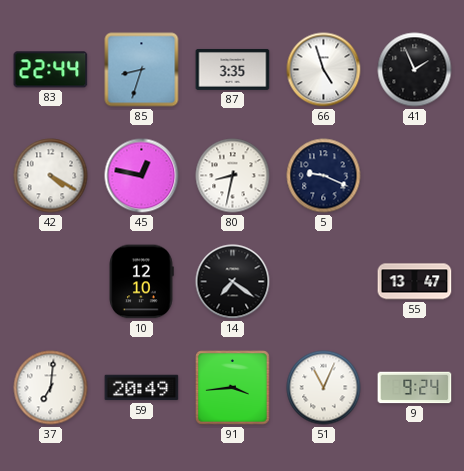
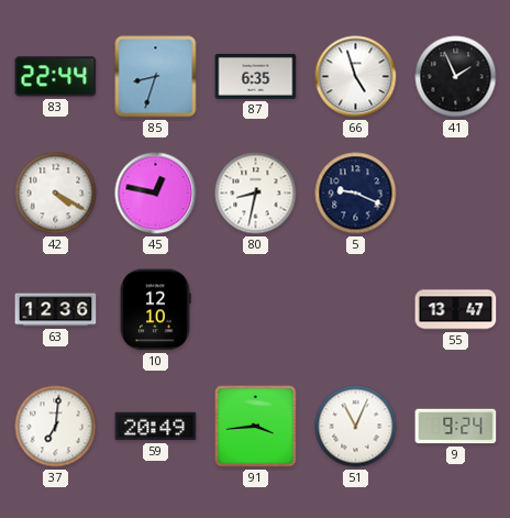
87: 3:35 -> 6:35
63: none -> 12:36
14: 7:21 -> none
